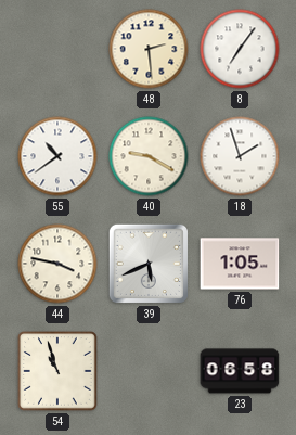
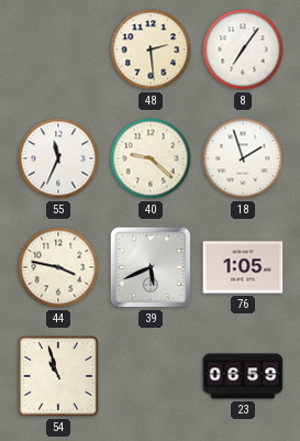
55: 10:39 -> 11:34
40: 9:20 -> 9:22
23: 06:58 -> 06:59
